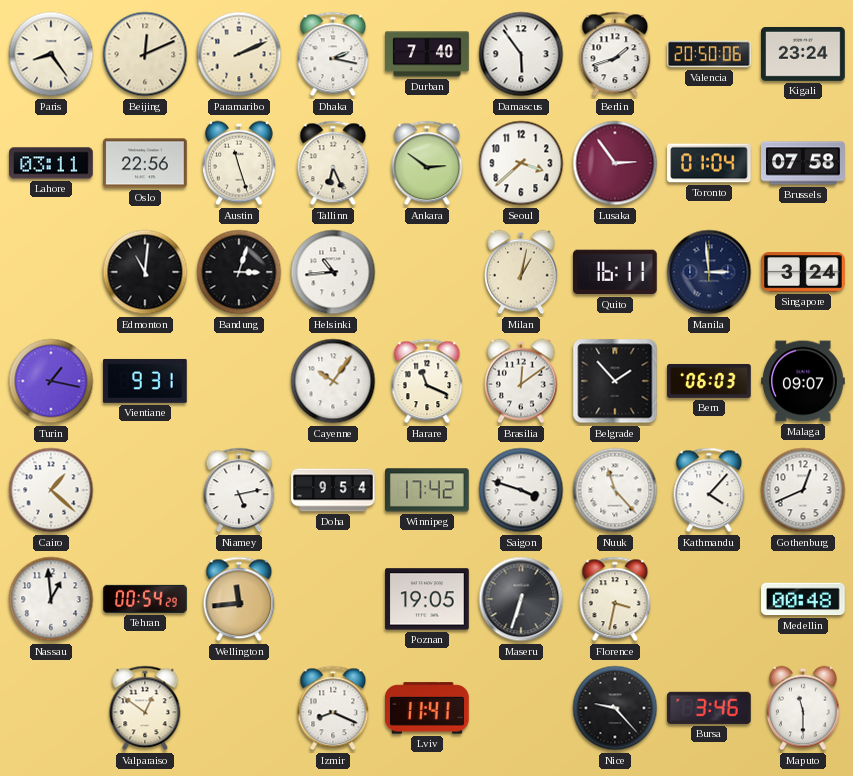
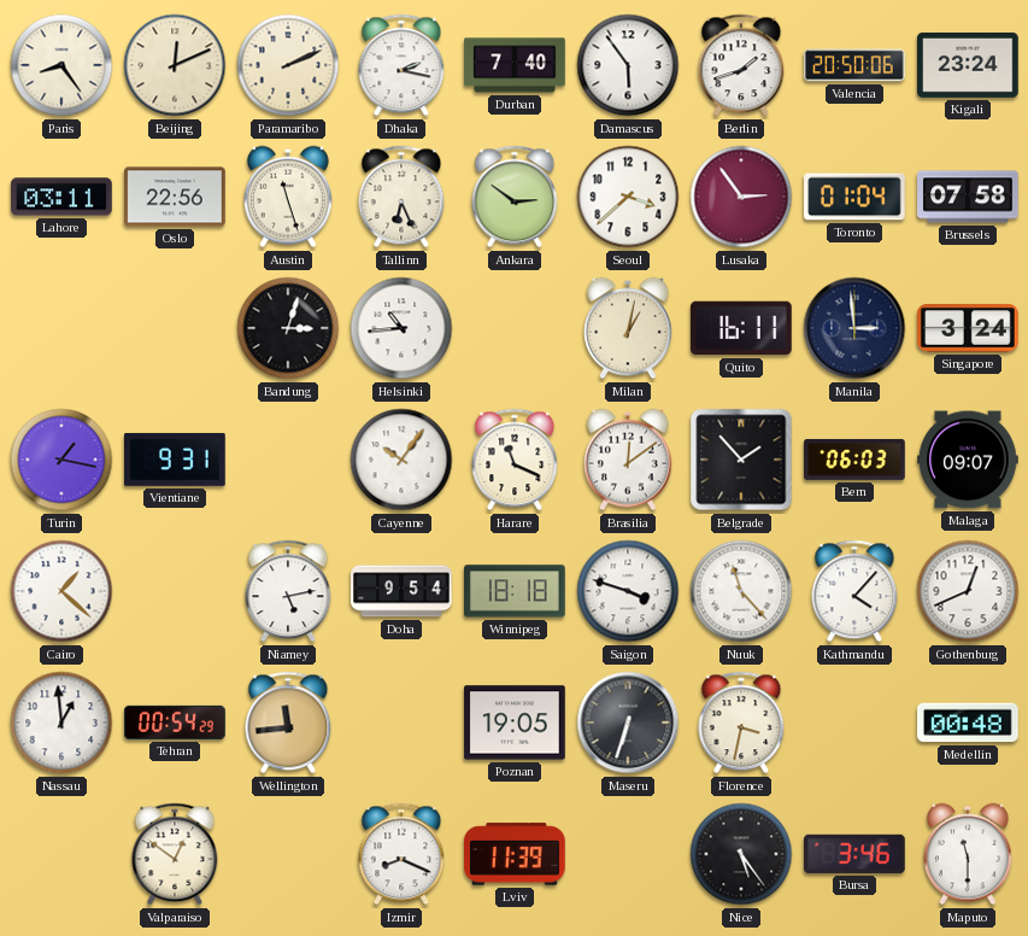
Edmonton: 11:01 -> none
Winnipeg: 17:42 -> 18:18
Lviv: 11:41 -> 11:39
Nice: 9:23 -> 5:24
